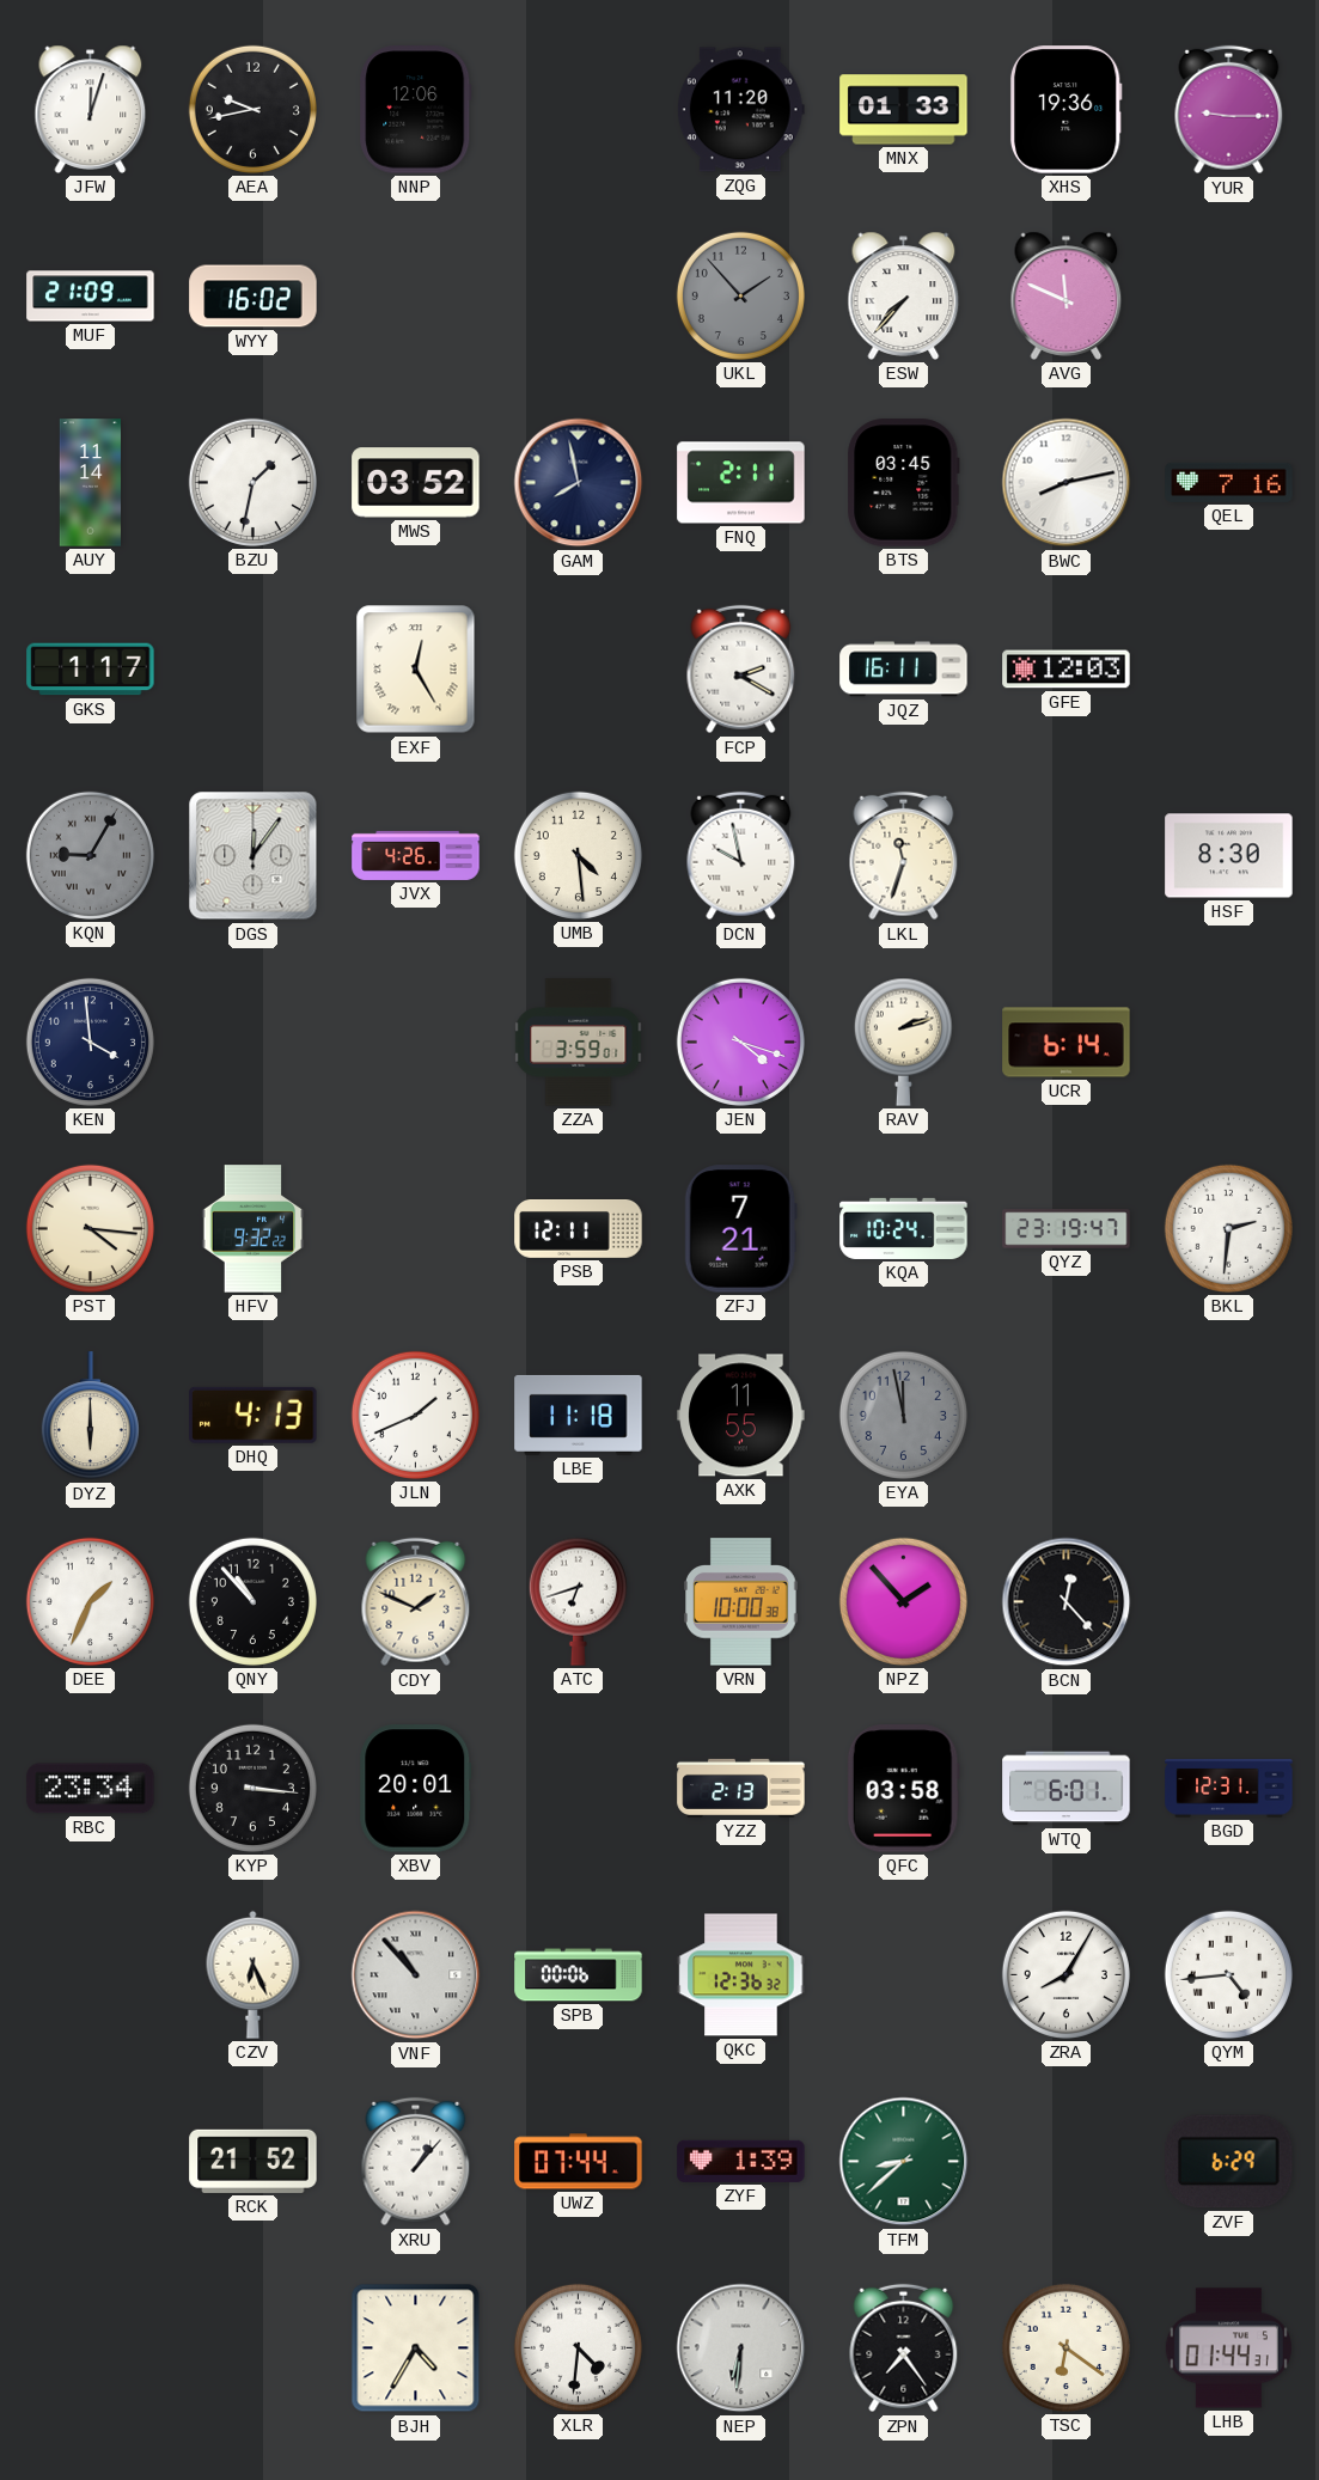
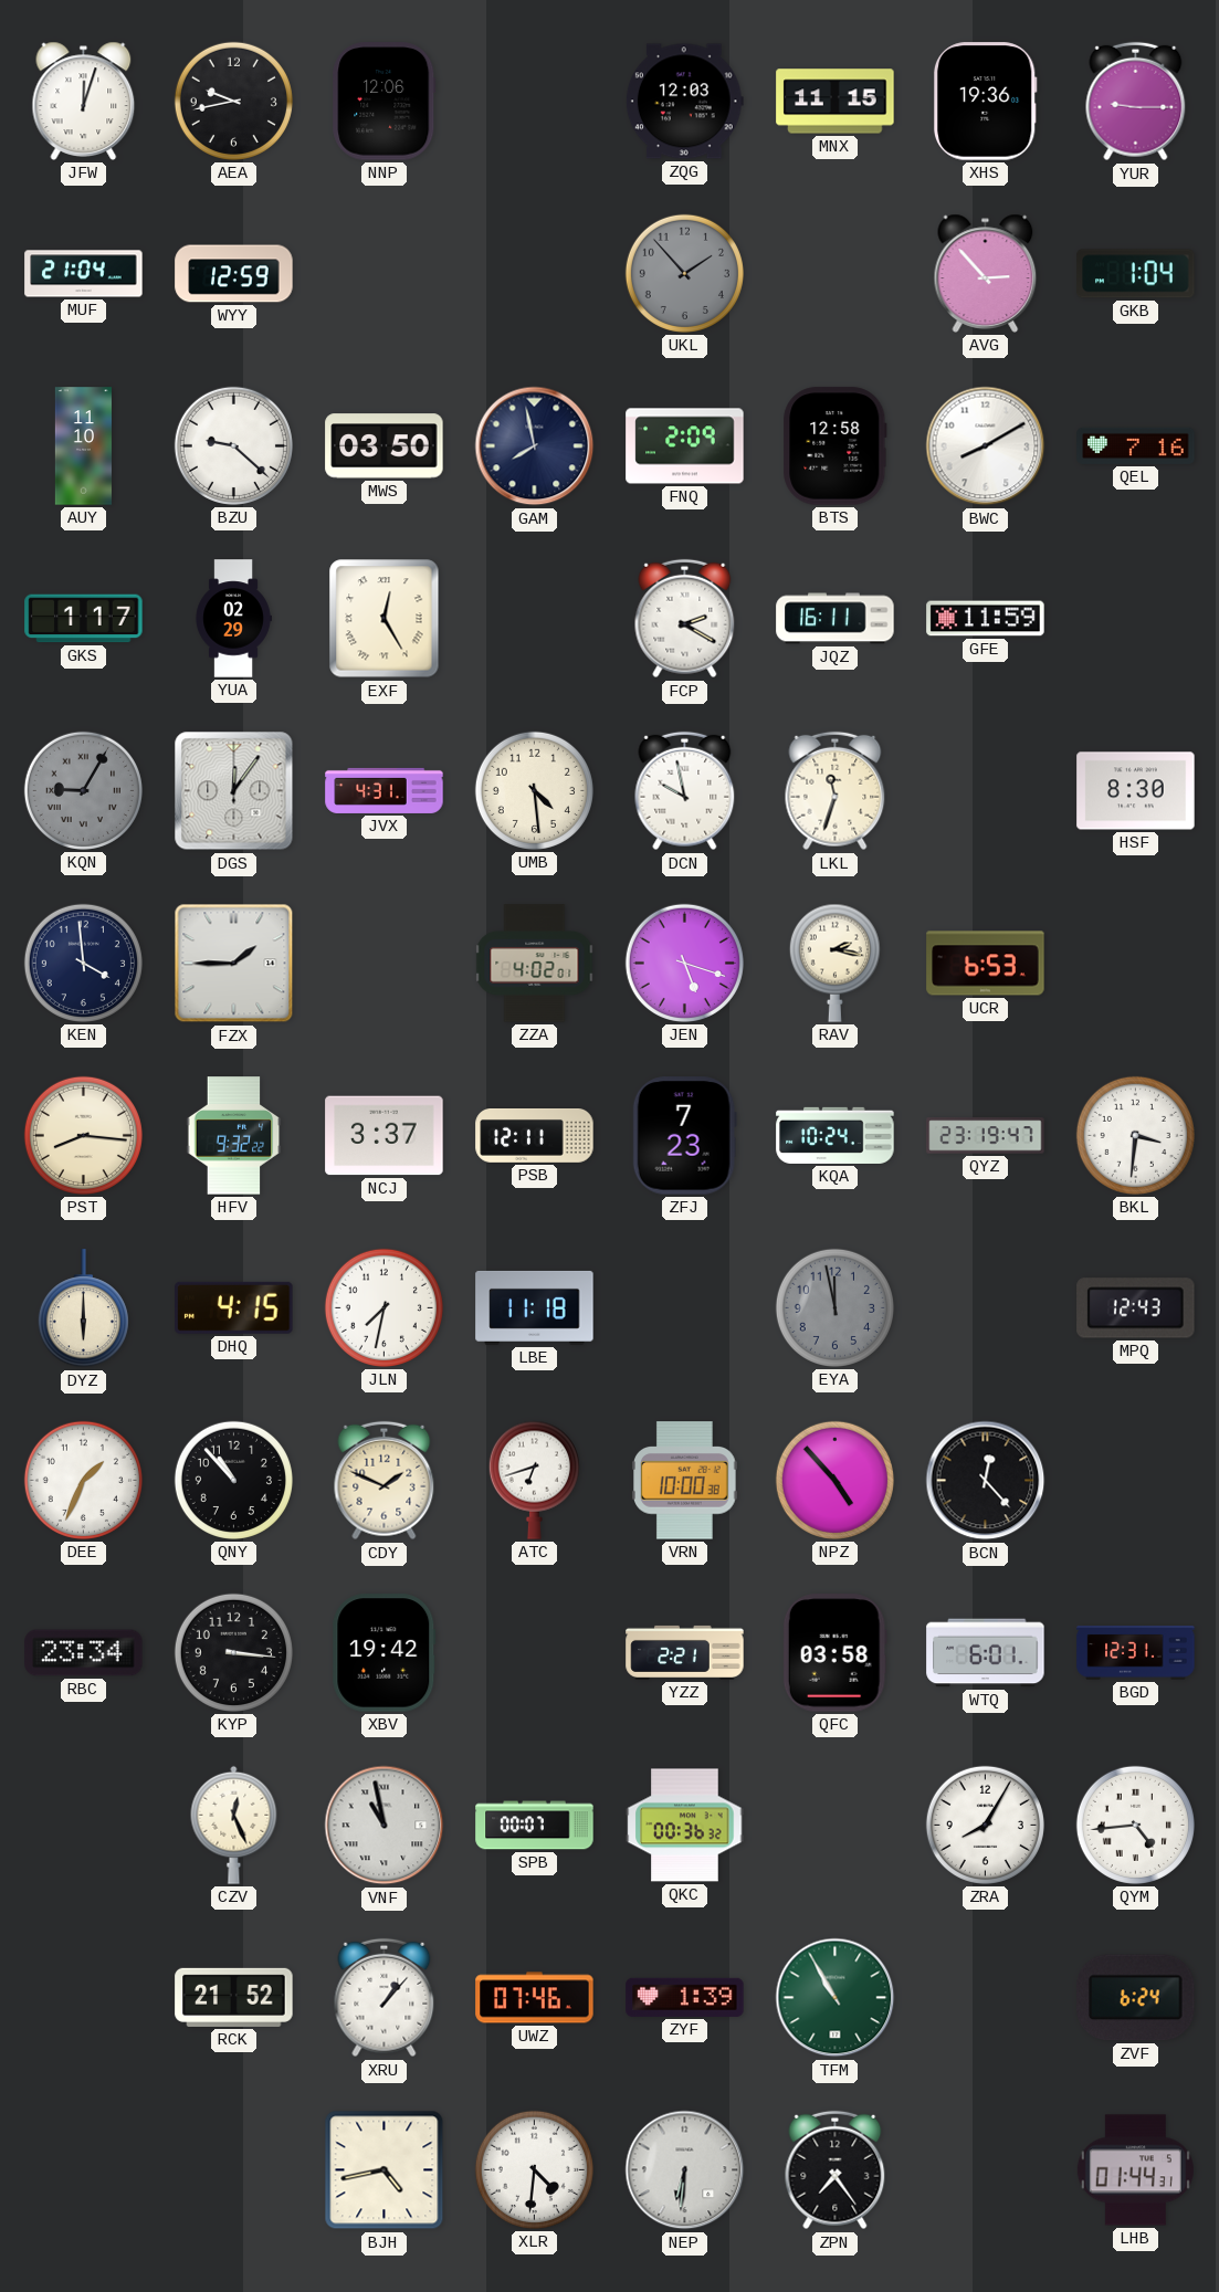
ZQG: 11:20 -> 12:03
MNX: 01:33 -> 11:15
MUF: 21:09 -> 21:04
WYY: 16:02 -> 12:59
ESW: 7:37 -> none
AVG: 11:49 -> 2:53
GKB: none -> 1:04
AUY: 11:14 -> 11:10
BZU: 1:32 -> 9:22
MWS: 03:52 -> 03:50
FNQ: 2:11 -> 2:09
BTS: 03:45 -> 12:58
BWC: 8:13 -> 8:10
YUA: none -> 02:29
GFE: 12:03 -> 11:59
JVX: 4:26 -> 4:31
FZX: none -> 1:45
ZZA: 3:59 -> 4:02
JEN: 4:18 -> 5:18
RAV: 2:12 -> 2:17
UCR: 6:14 -> 6:53
PST: 4:16 -> 8:16
NCJ: none -> 3:37
ZFJ: 7:21 -> 7:23
BKL: 2:31 -> 3:31
DHQ: 4:13 -> 4:15
JLN: 1:41 -> 7:32
AXK: 11:55 -> none
MPQ: none -> 12:43
NPZ: 1:53 -> 4:53
XBV: 20:01 -> 19:42
YZZ: 2:13 -> 2:21
CZV: 6:26 -> 12:26
VNF: 10:53 -> 10:58
SPB: 00:06 -> 00:07
QKC: 12:36 -> 00:36
UWZ: 07:44 -> 07:46
TFM: 8:38 -> 10:55
ZVF: 6:29 -> 6:24
BJH: 4:35 -> 4:43
TSC: 6:21 -> none
